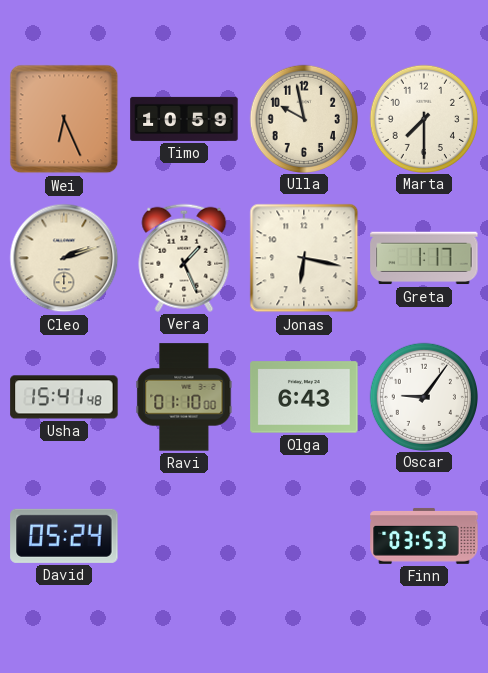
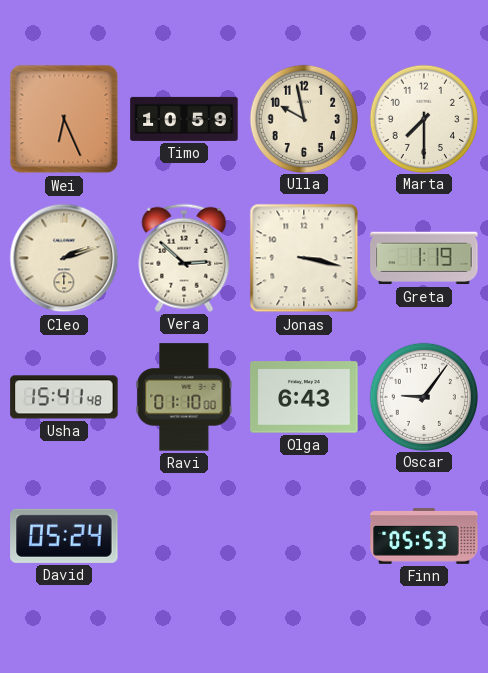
Vera: 1:26 -> 2:52
Jonas: 6:17 -> 3:17
Greta: 1:17 -> 1:19
Finn: 03:53 -> 05:53
